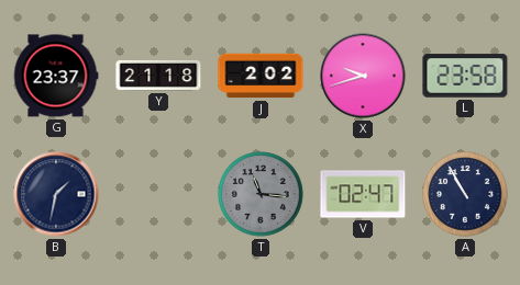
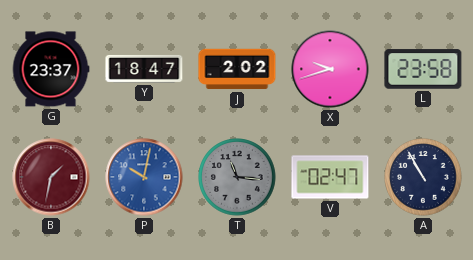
Y: 21:18 -> 18:47
B dial: navy -> burgundy
P: none -> 10:02
